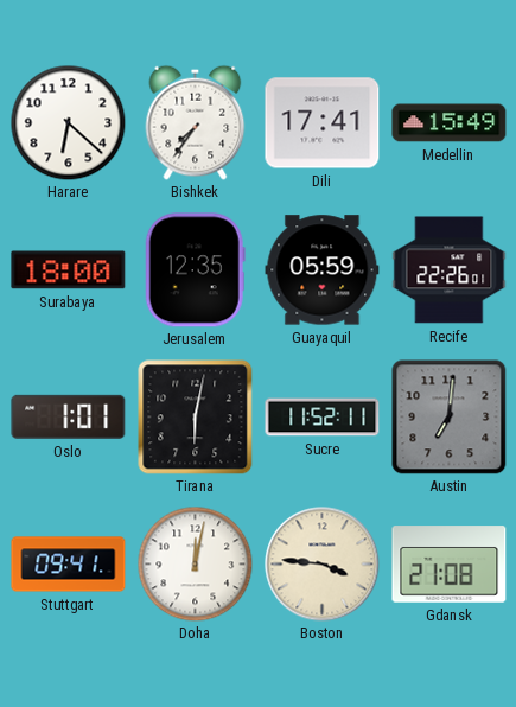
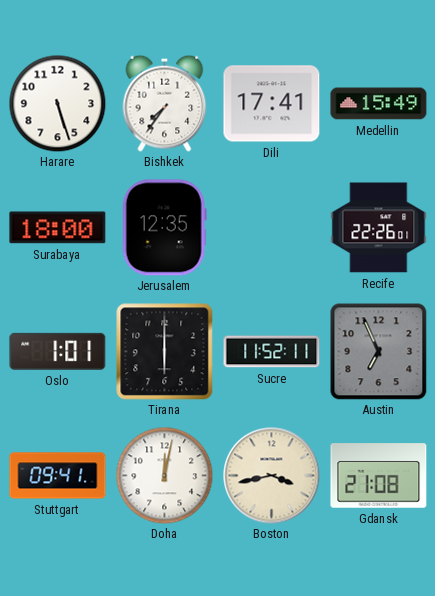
Harare: 6:22 -> 5:27
Guayaquil: 05:59 -> none
Tirana: 6:02 -> 6:00
Austin: 7:01 -> 6:56
Boston: 3:46 -> 3:43
